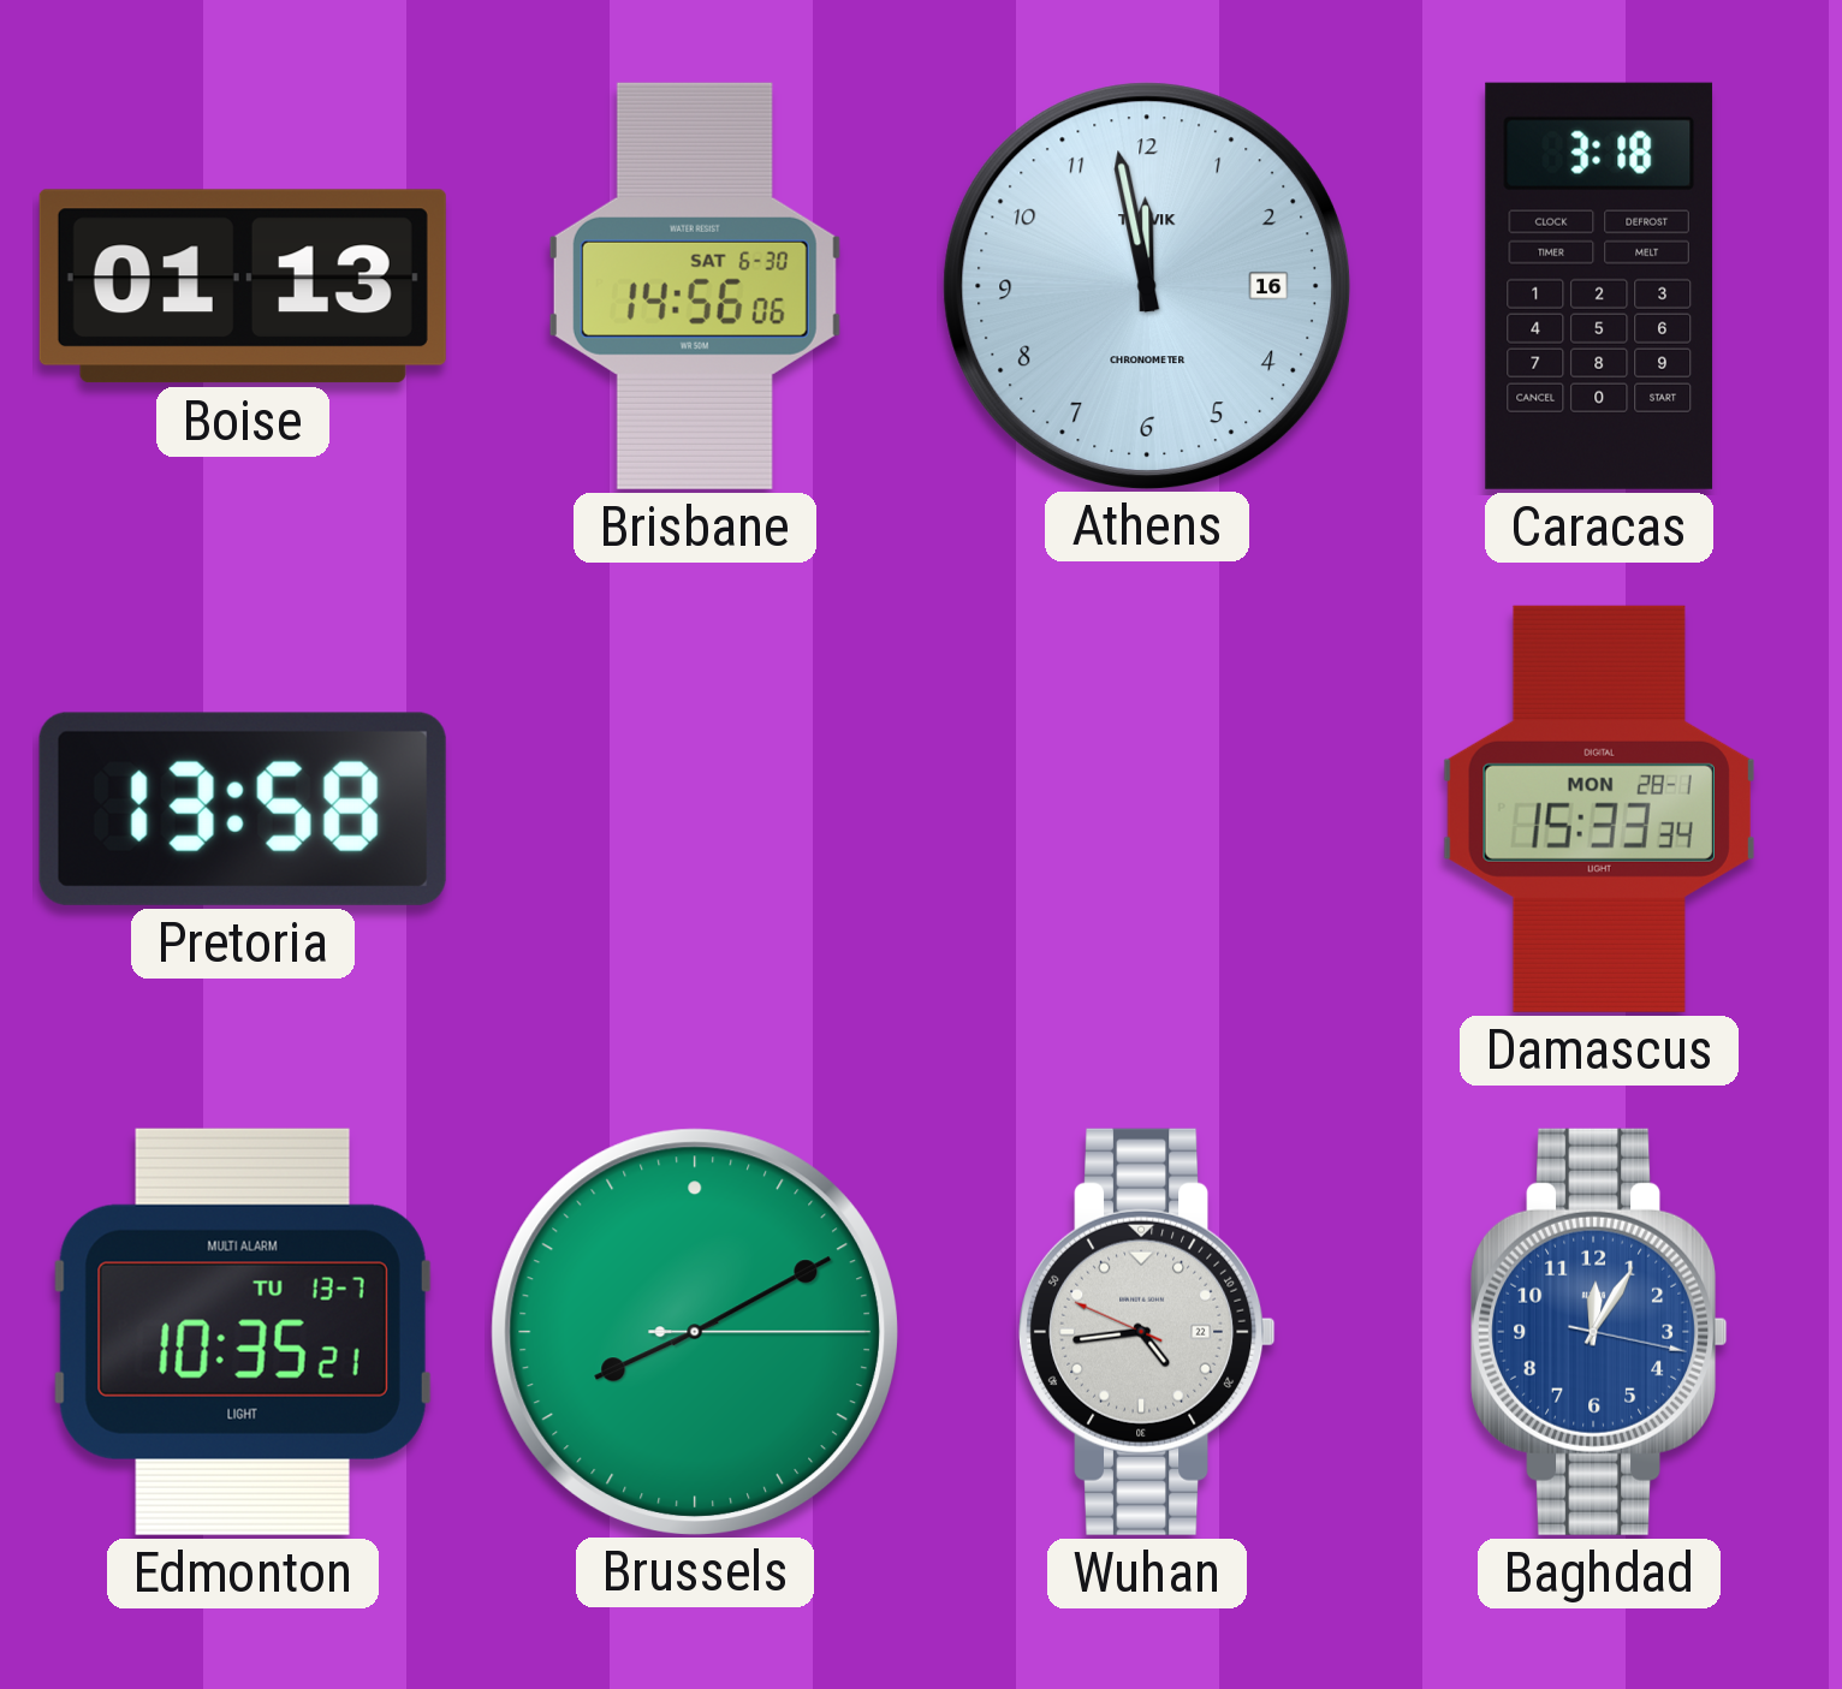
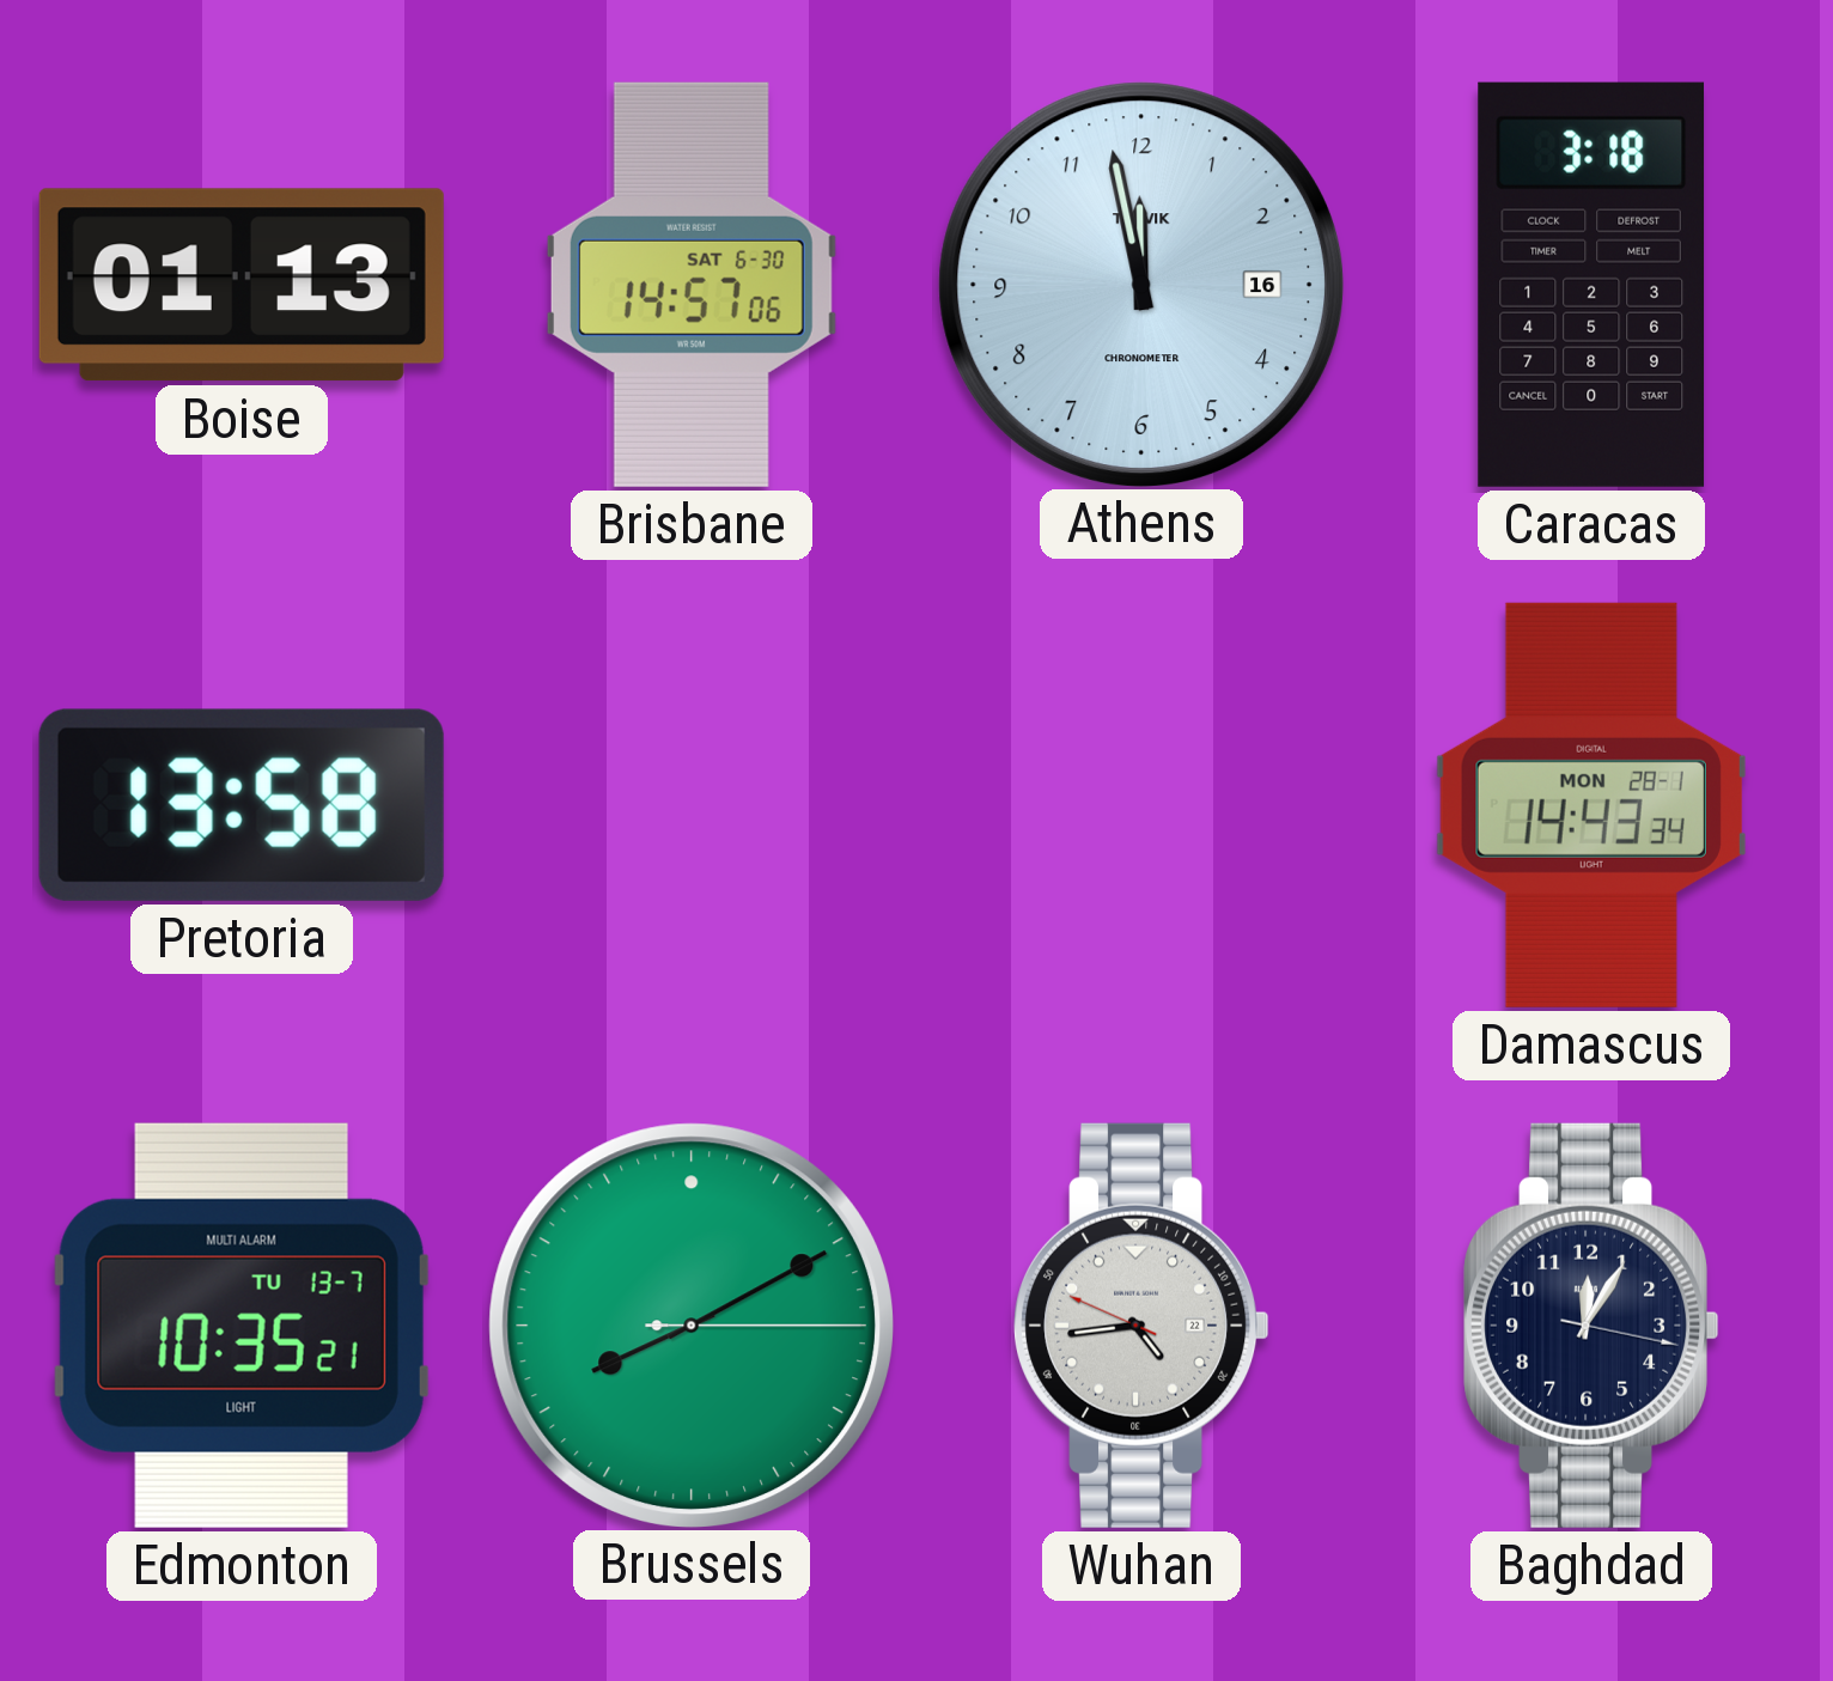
Brisbane: 14:56 -> 14:57
Damascus: 15:33 -> 14:43
Baghdad dial: blue -> navy
